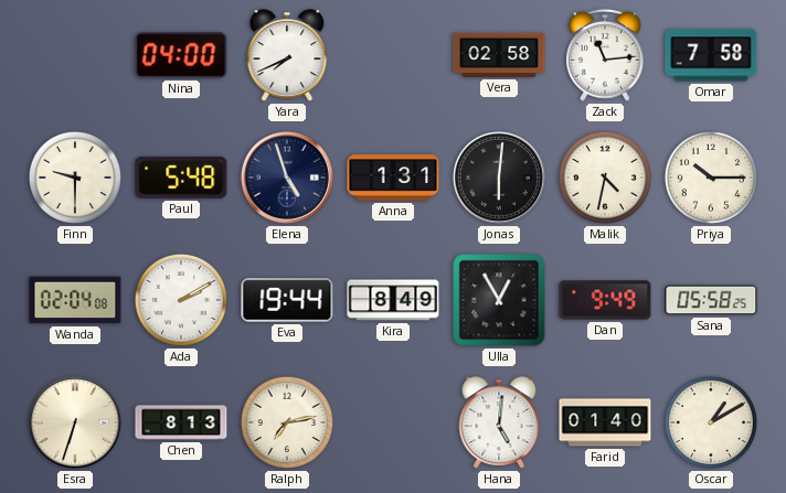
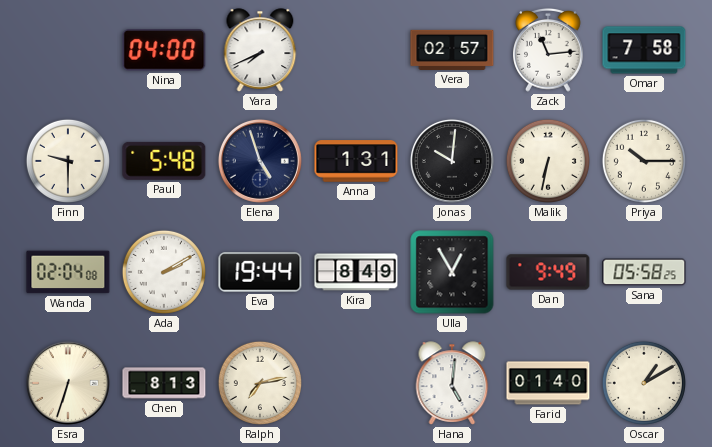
Vera: 02:58 -> 02:57
Jonas: 6:01 -> 10:01
Malik: 4:32 -> 6:32
